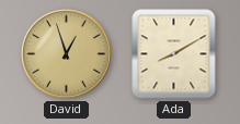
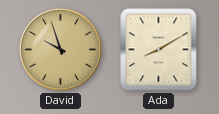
David: 12:57 -> 9:57
